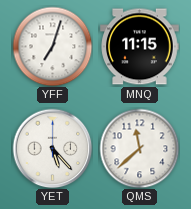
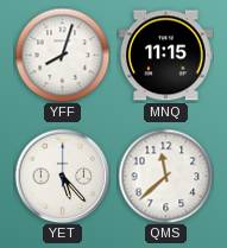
YFF: 7:03 -> 8:03
